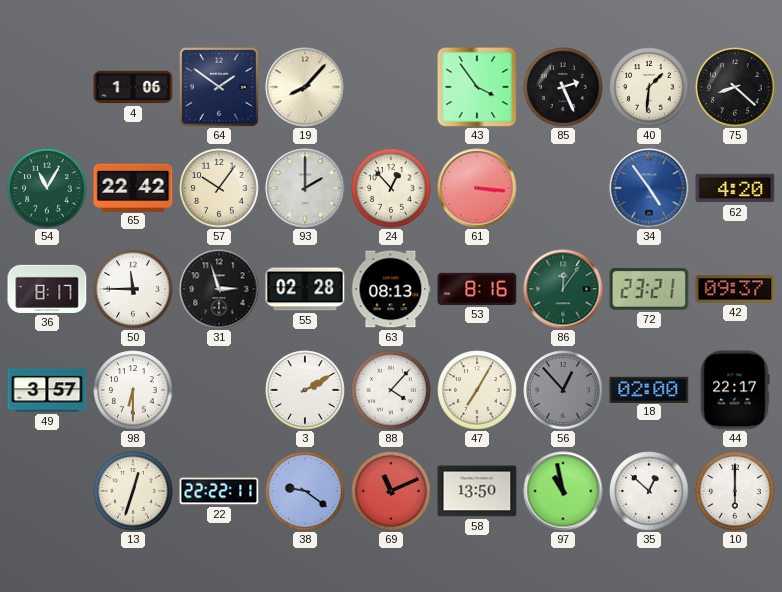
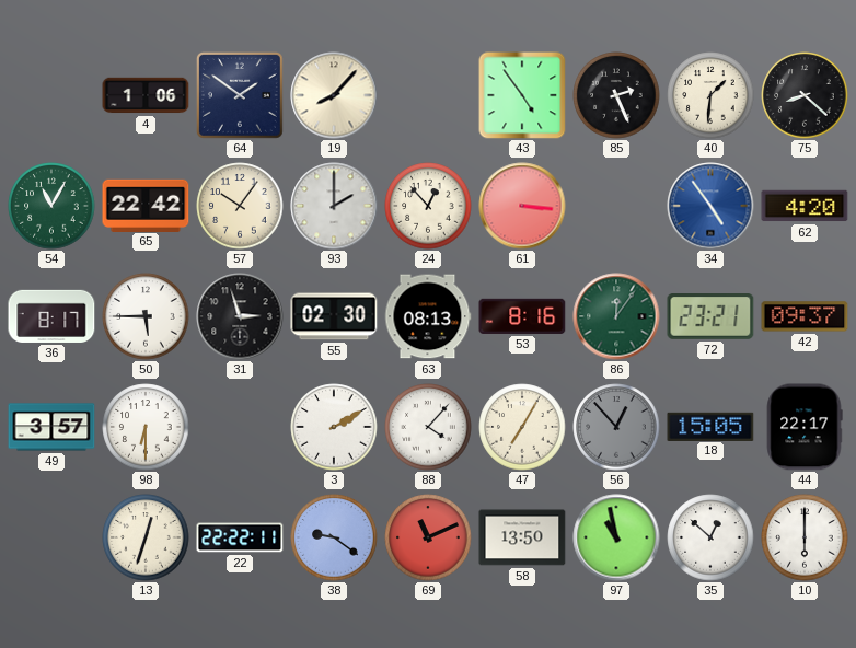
43: 3:54 -> 4:54
50: 11:45 -> 5:45
55: 02:28 -> 02:30
18: 02:00 -> 15:05
